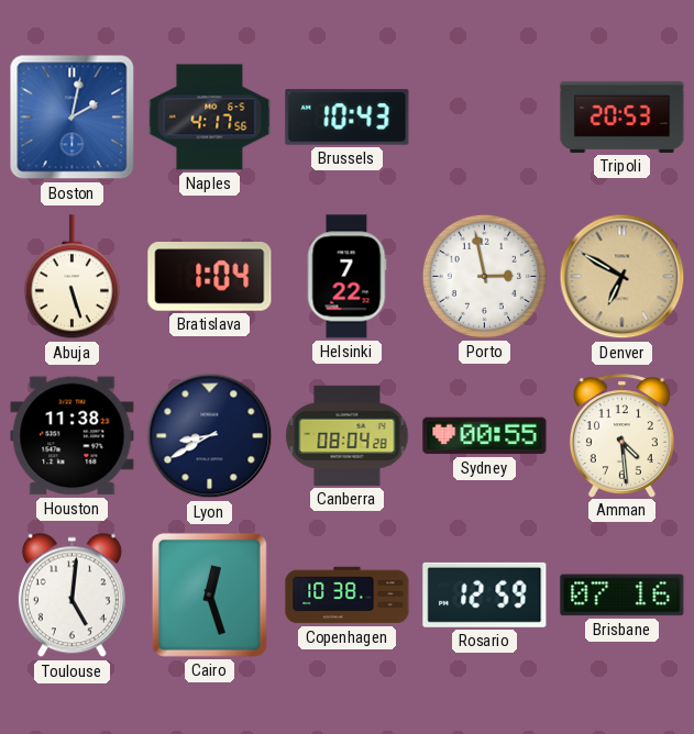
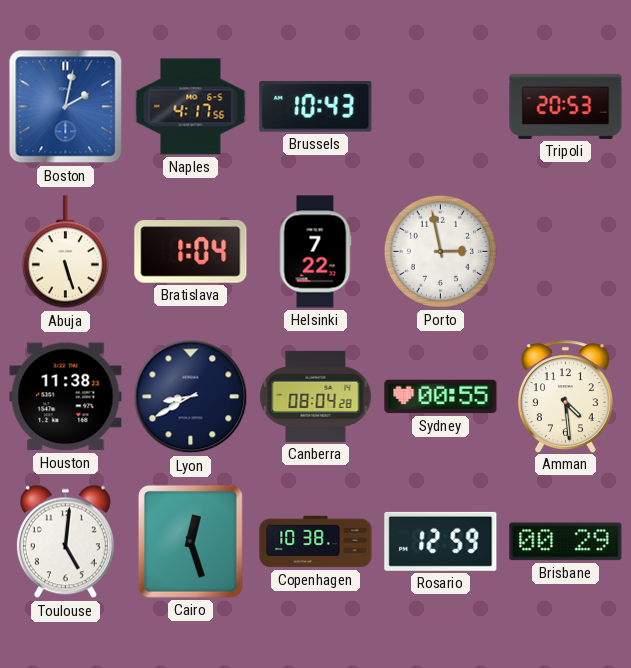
Denver: 6:50 -> none
Brisbane: 07:16 -> 00:29
